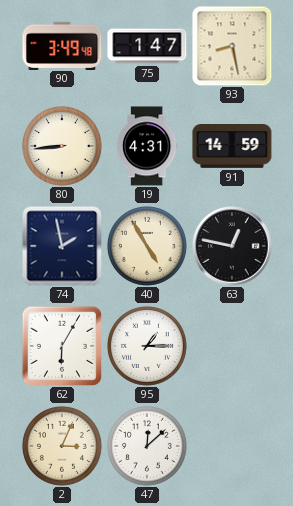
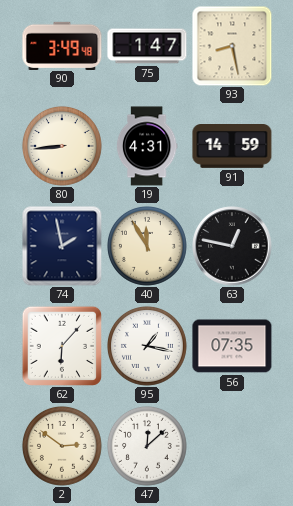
40: 4:55 -> 11:55
62: 6:05 -> 6:07
95: 1:15 -> 1:17
56: none -> 07:35
2: 3:04 -> 2:51
